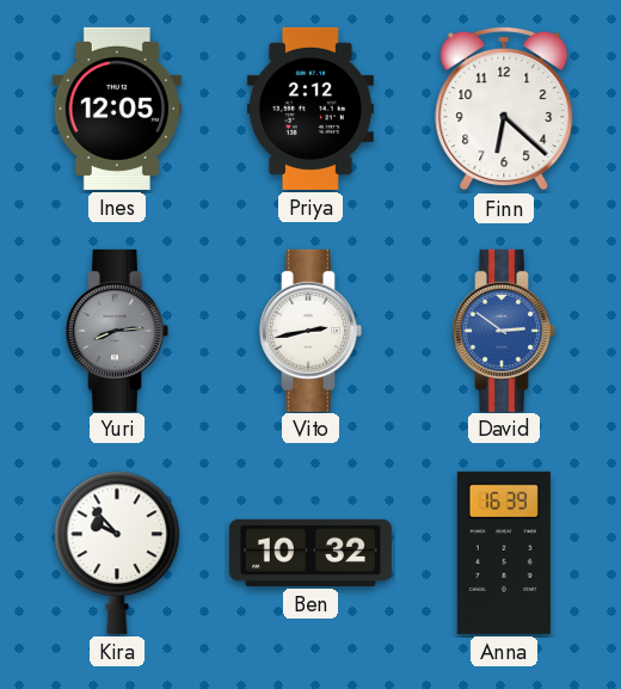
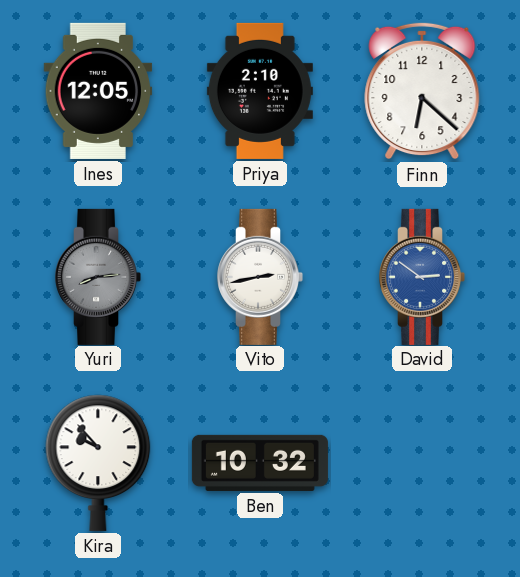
Priya: 2:12 -> 2:10
Anna: 16:39 -> none
